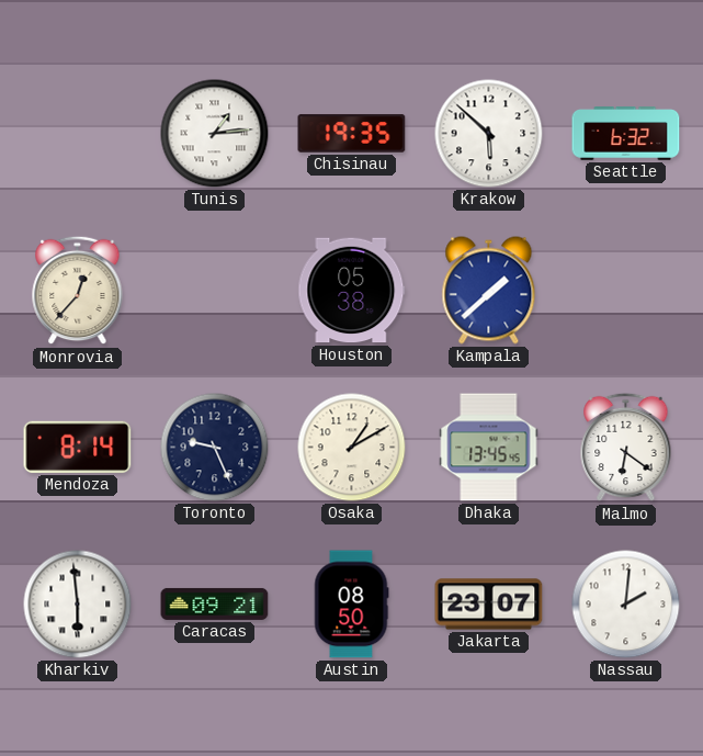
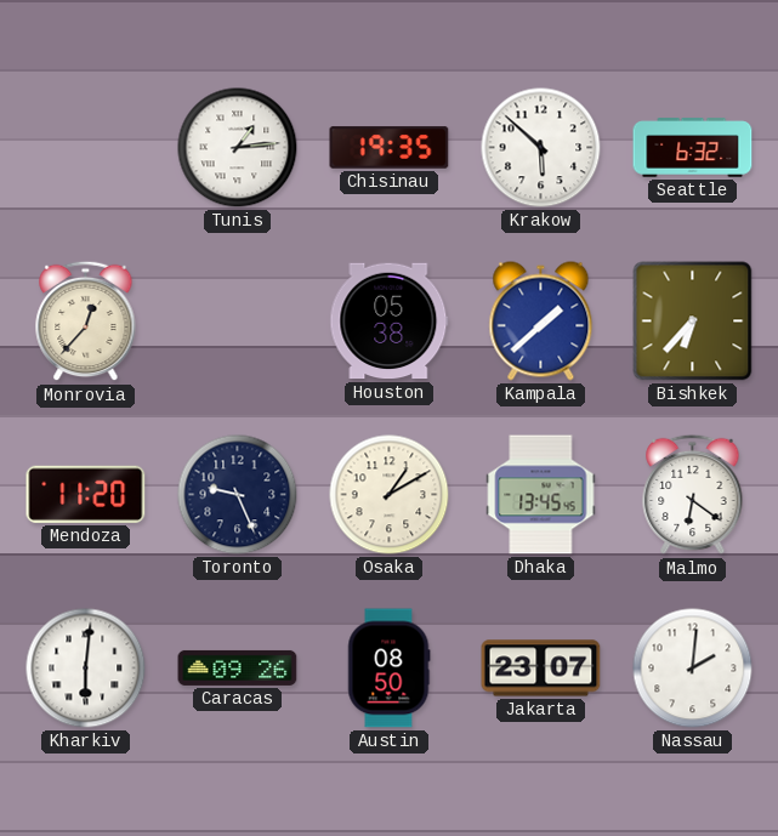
Bishkek: none -> 6:37
Mendoza: 8:14 -> 11:20
Kharkiv: 5:59 -> 6:01
Caracas: 09:21 -> 09:26
